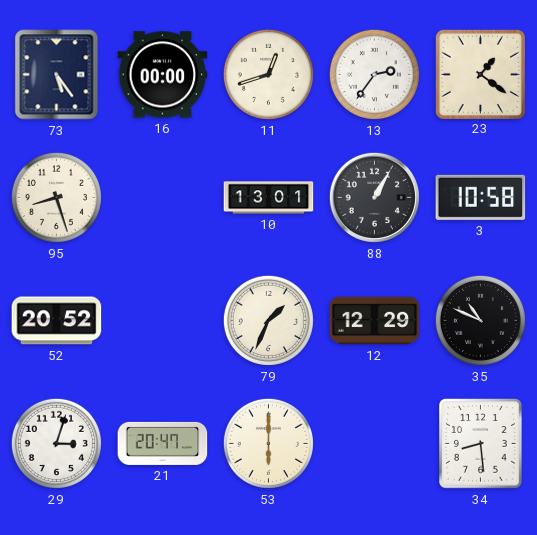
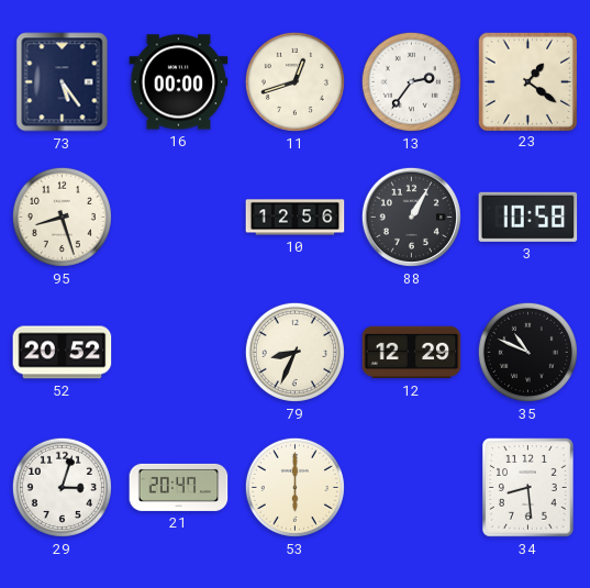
10: 13:01 -> 12:56
79: 1:34 -> 8:34
